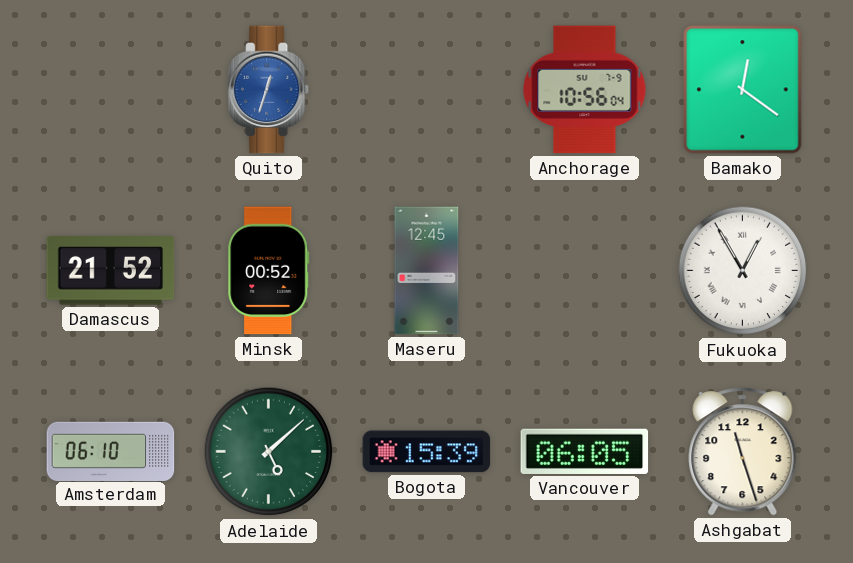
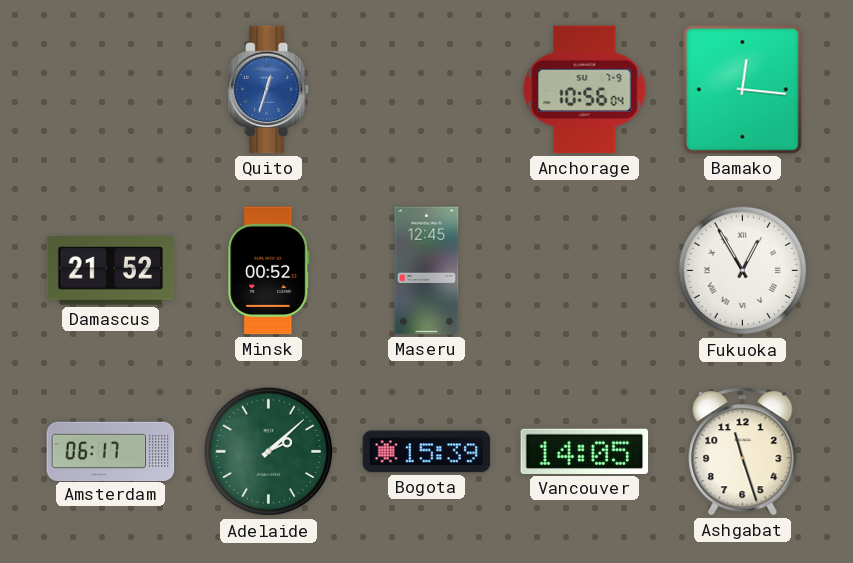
Bamako: 12:21 -> 12:16
Amsterdam: 06:10 -> 06:17
Adelaide: 5:08 -> 2:08
Vancouver: 06:05 -> 14:05
